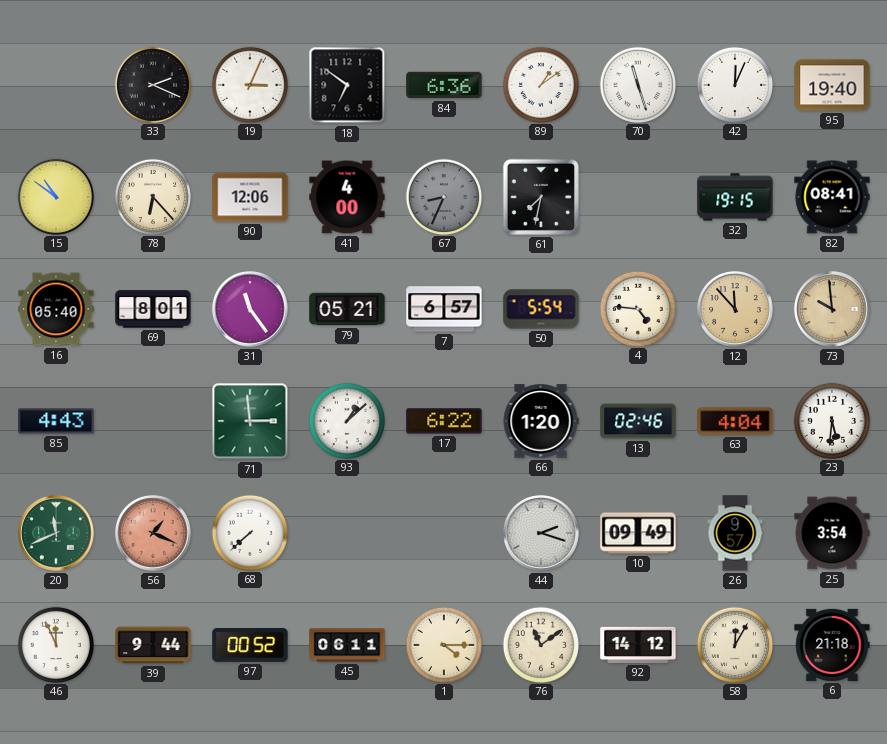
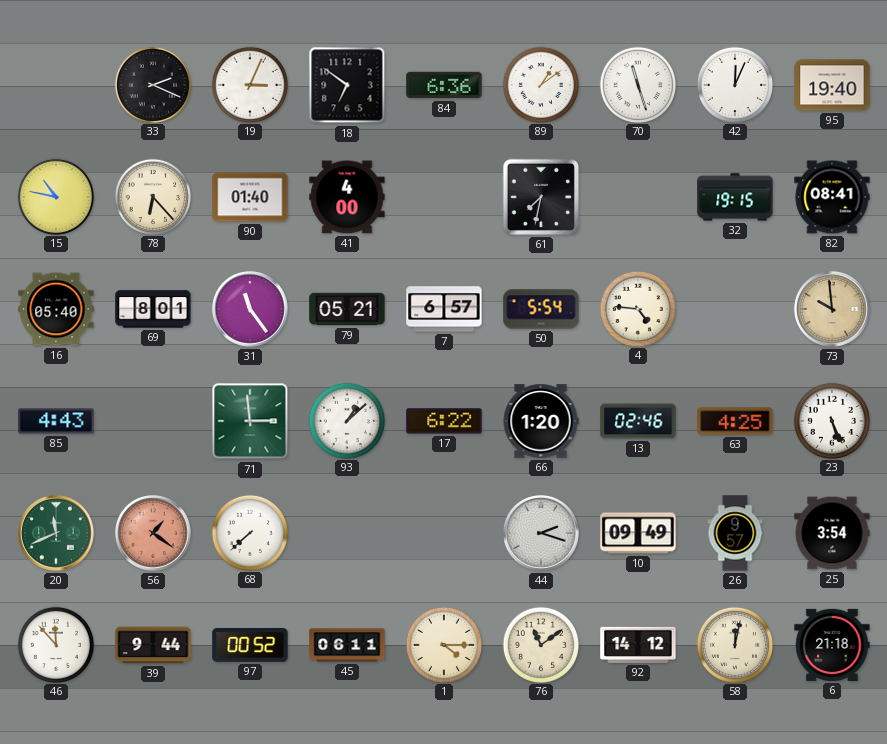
15: 10:51 -> 10:47
90: 12:06 -> 01:40
67: 8:34 -> none
12: 11:53 -> none
63: 4:04 -> 4:25
23: 5:31 -> 5:26
56: 1:19 -> 1:21
46: 11:56 -> 11:53
58: 12:05 -> 12:02
